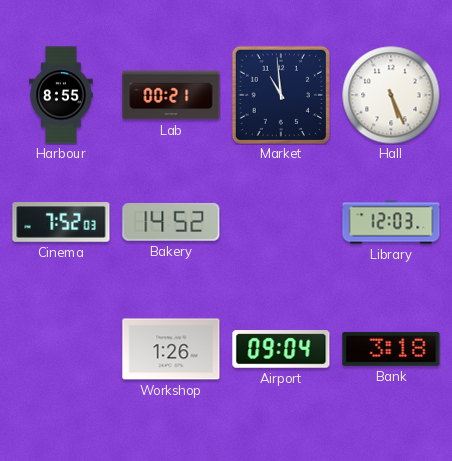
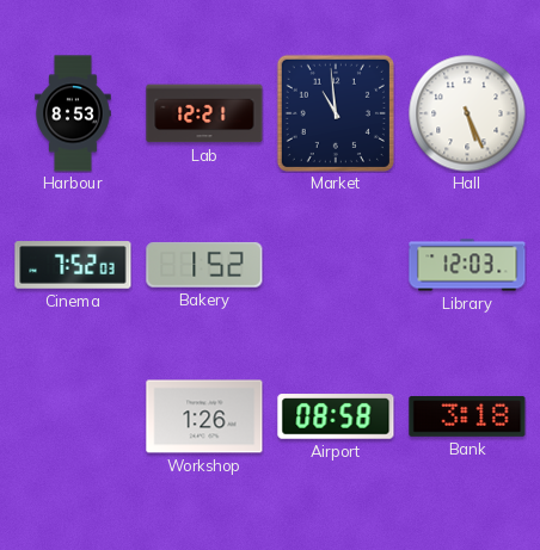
Harbour: 8:55 -> 8:53
Lab: 00:21 -> 12:21
Bakery: 14:52 -> 1:52
Airport: 09:04 -> 08:58
